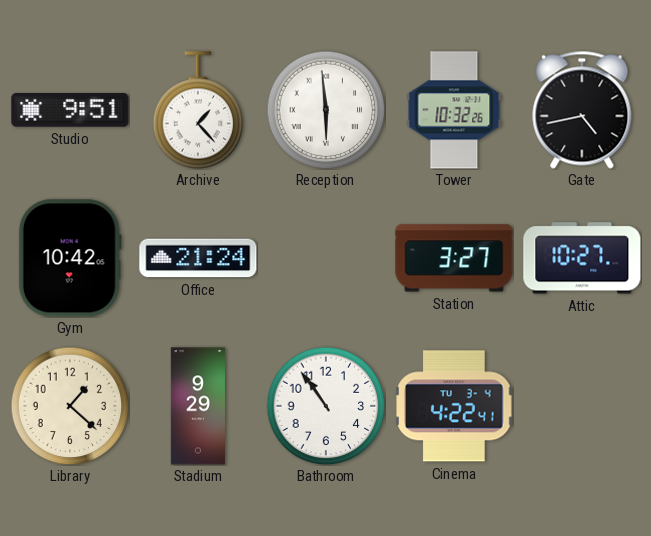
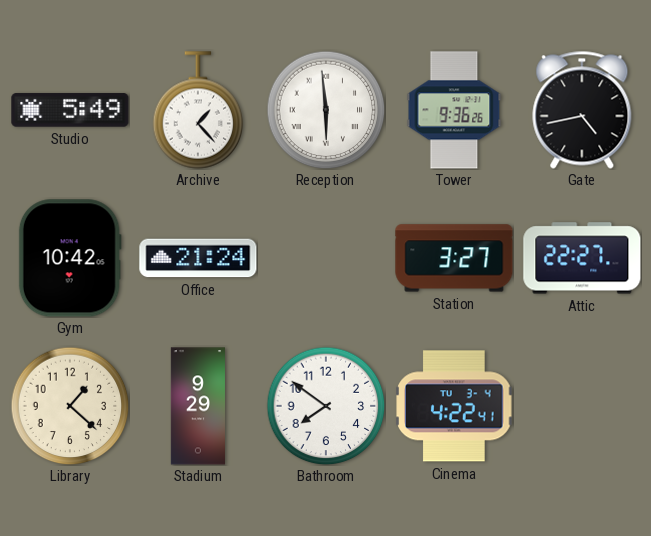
Studio: 9:51 -> 5:49
Tower: 10:32 -> 9:36
Attic: 10:27 -> 22:27
Bathroom: 10:54 -> 7:51
